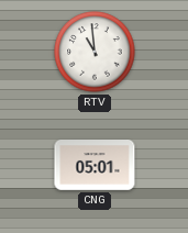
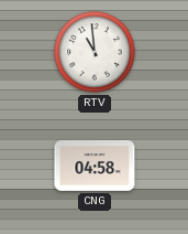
CNG: 05:01 -> 04:58
